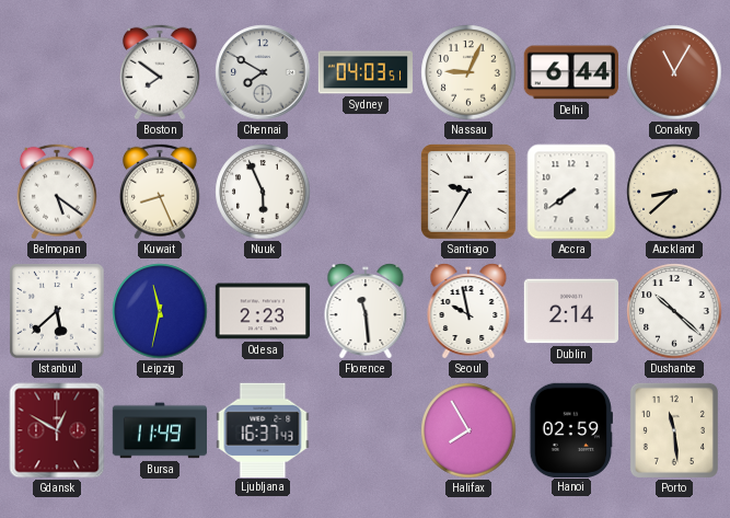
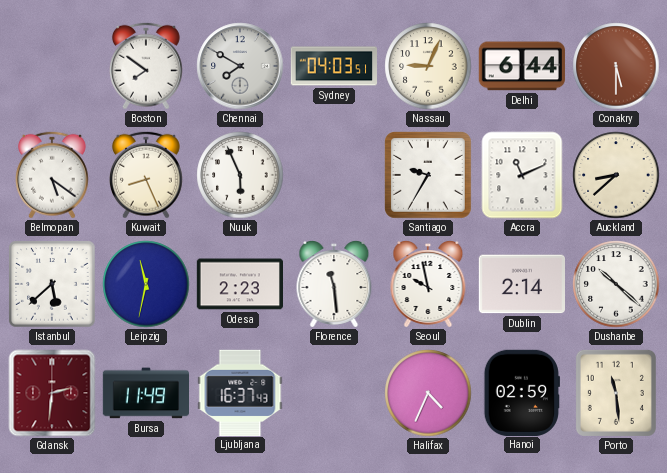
Conakry: 11:05 -> 5:30
Accra: 7:39 -> 11:11
Gdansk: 12:50 -> 2:31
Halifax: 7:55 -> 4:34
